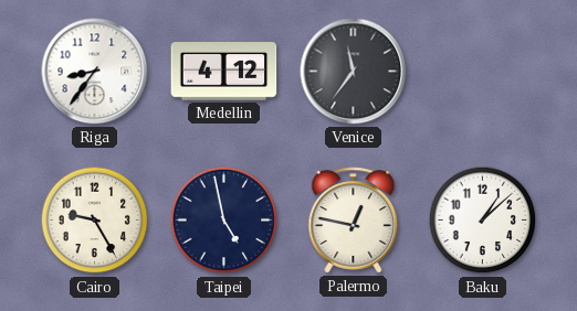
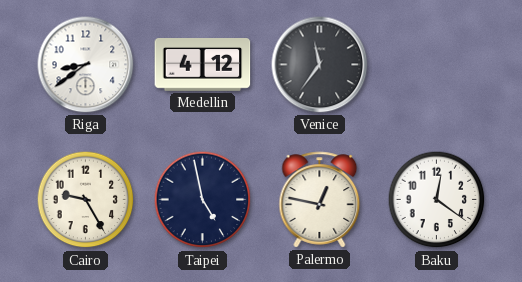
Riga: 8:36 -> 8:39
Baku: 1:08 -> 12:21
